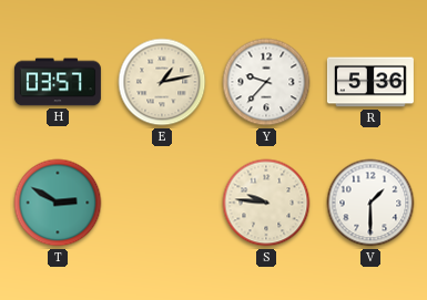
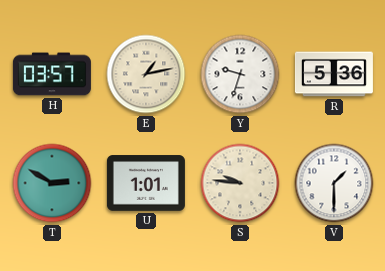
Y: 9:37 -> 9:33
U: none -> 1:01
